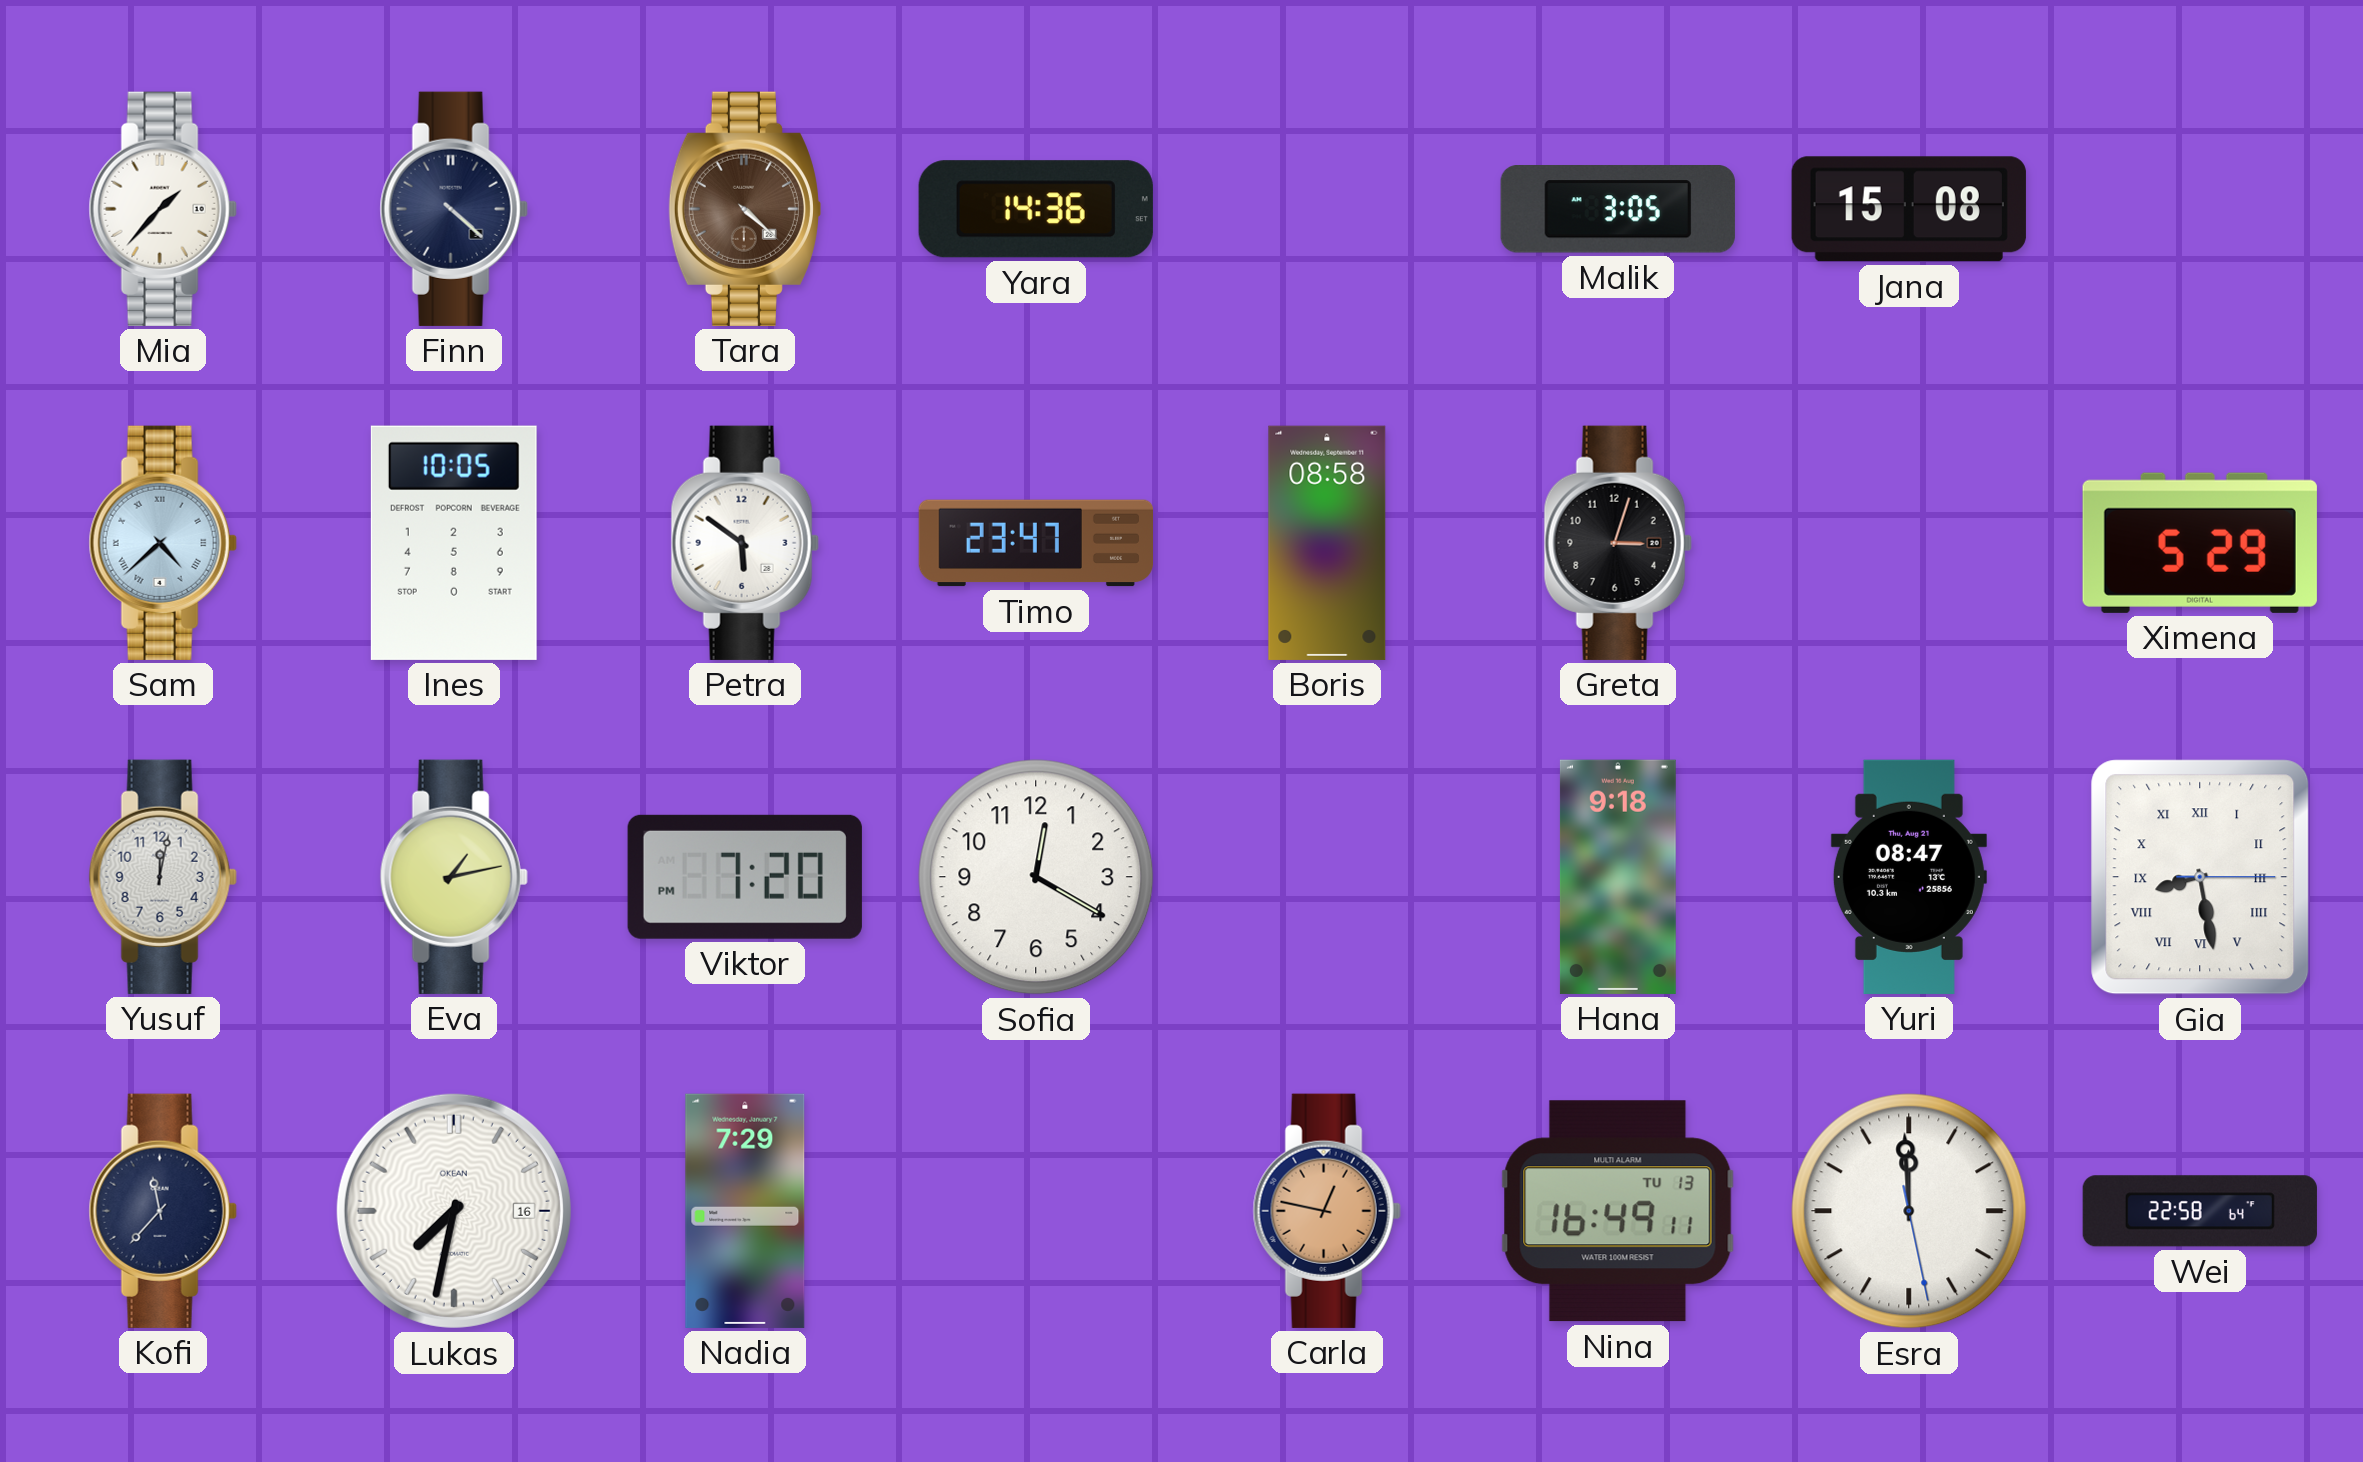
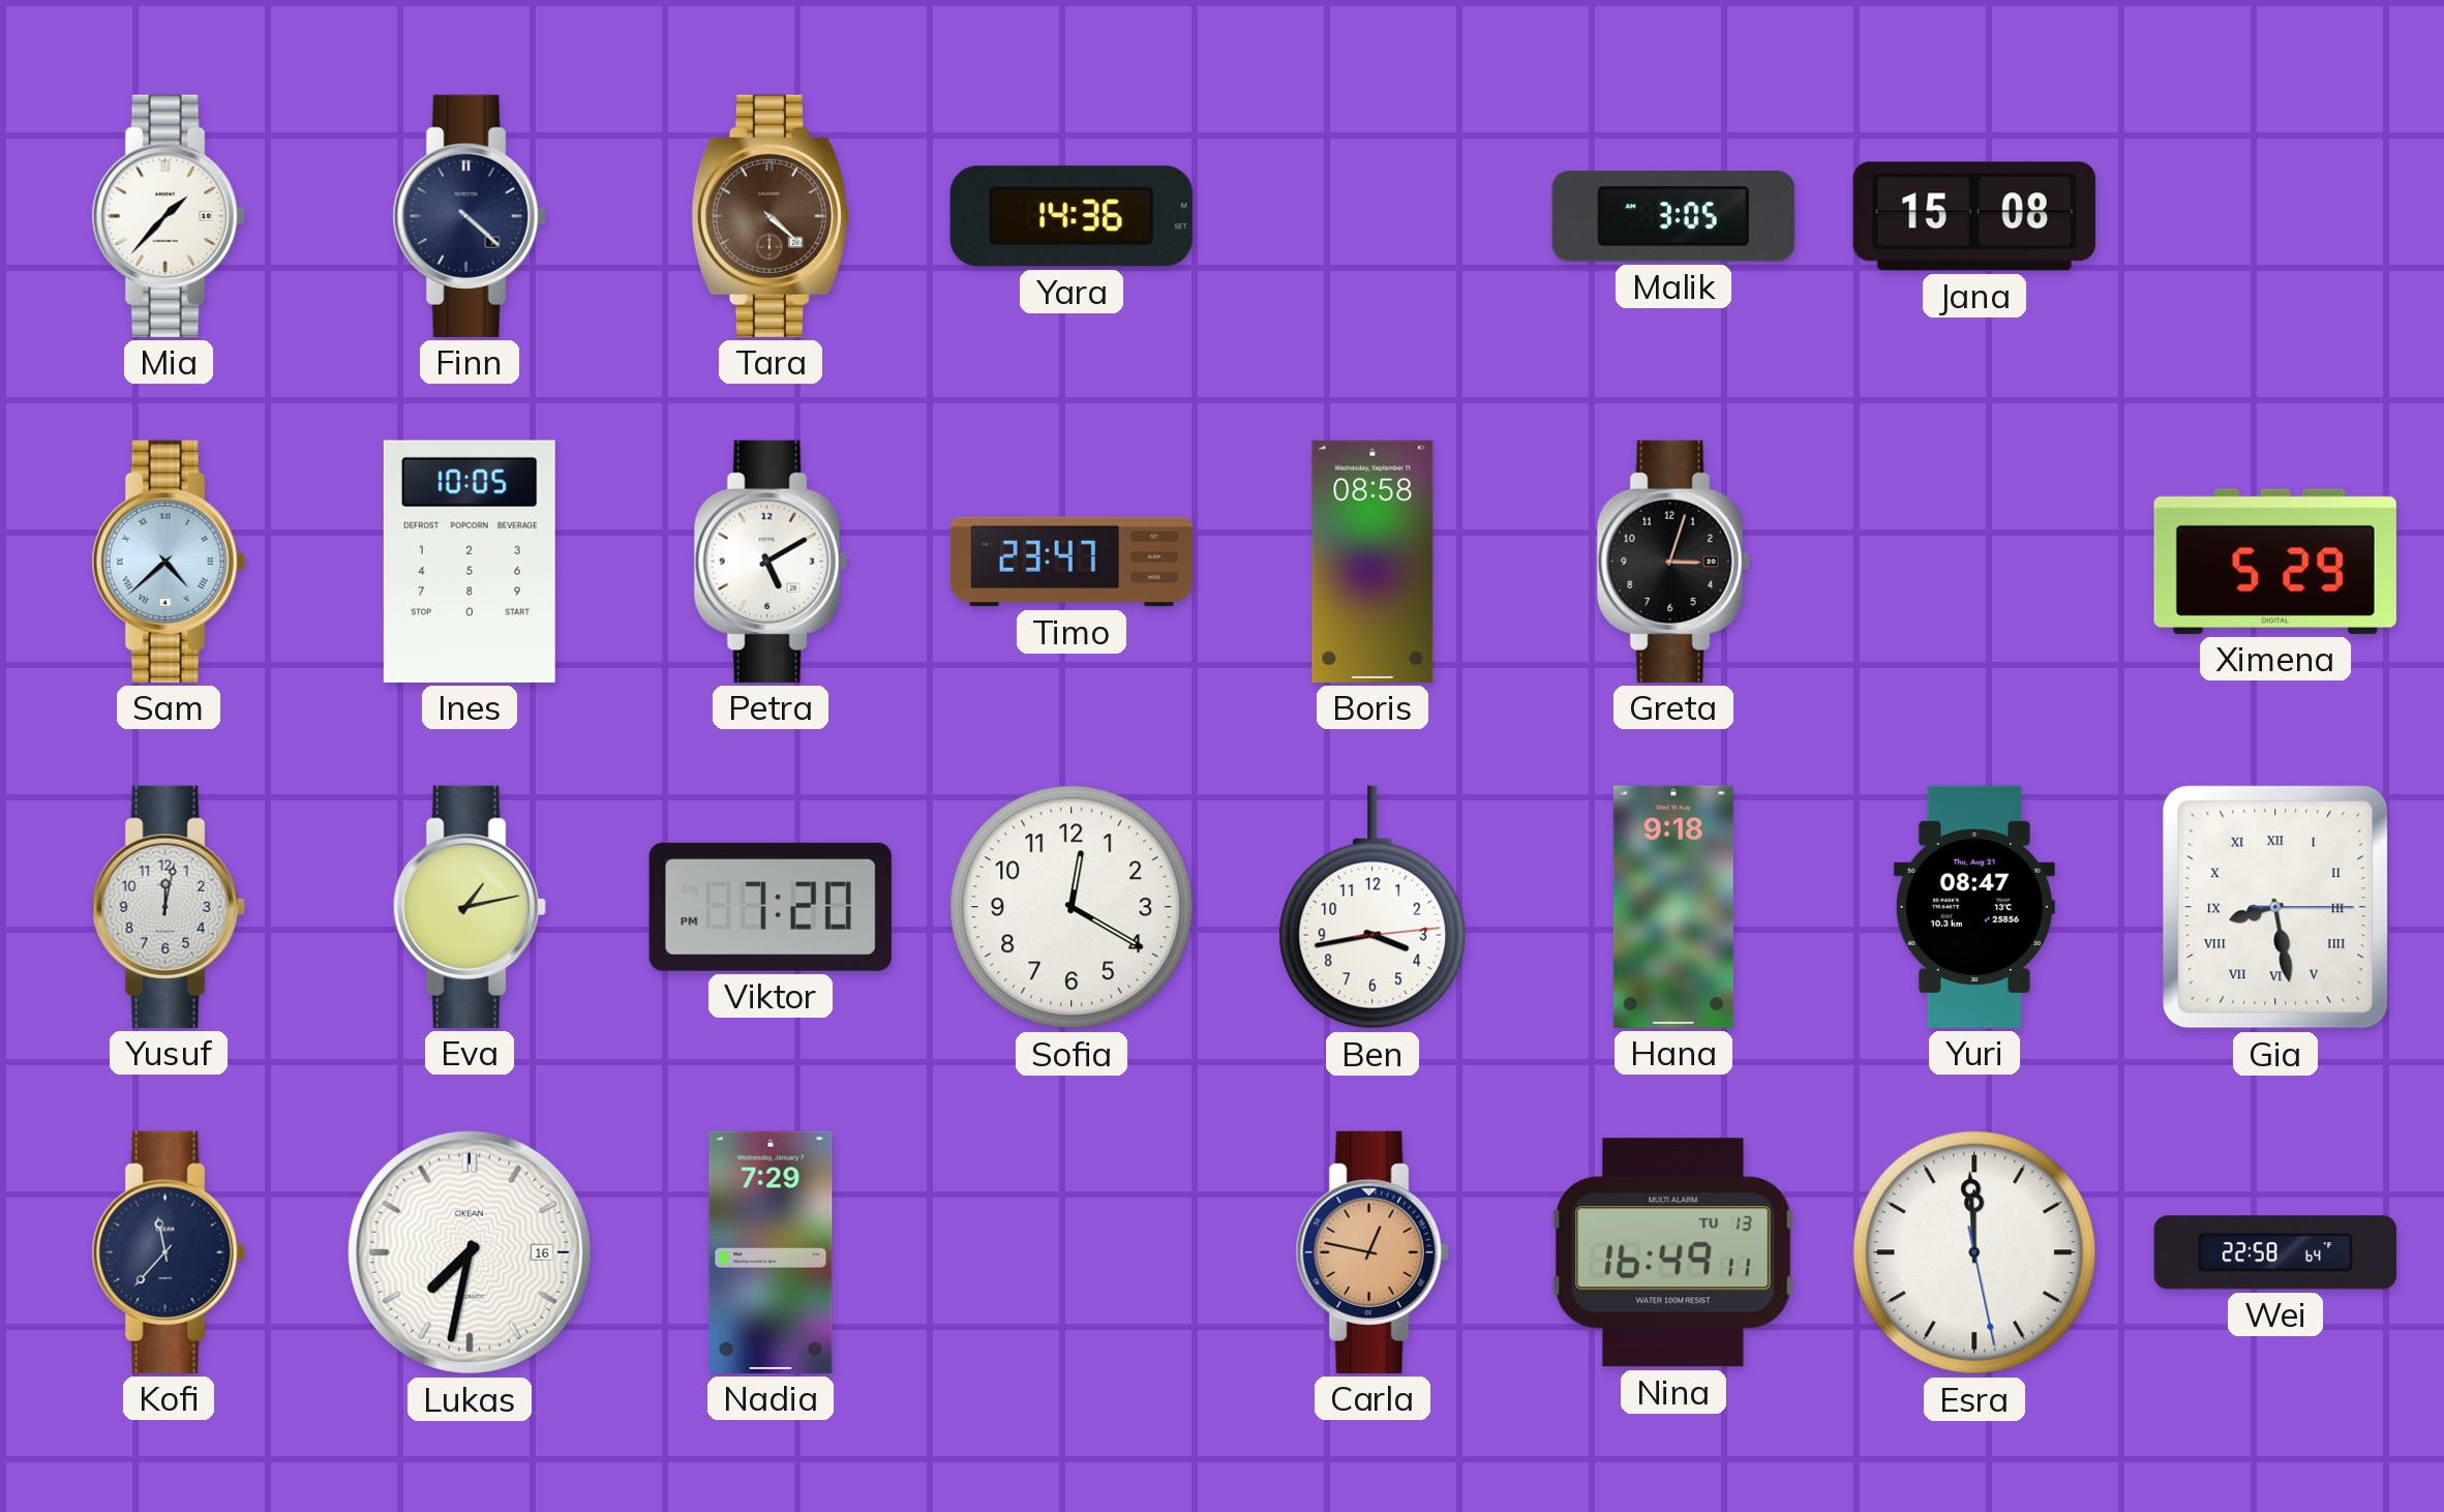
Petra: 5:51 -> 5:10
Ben: none -> 3:43
